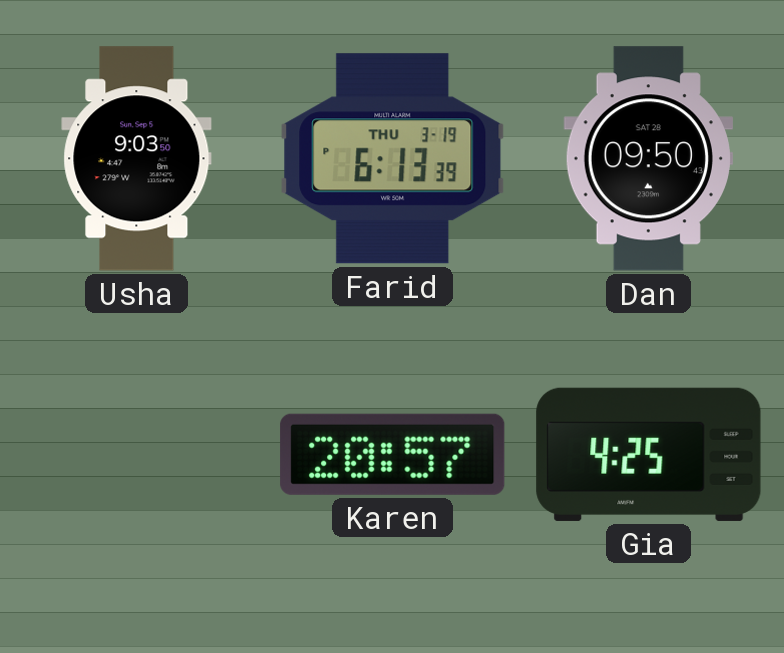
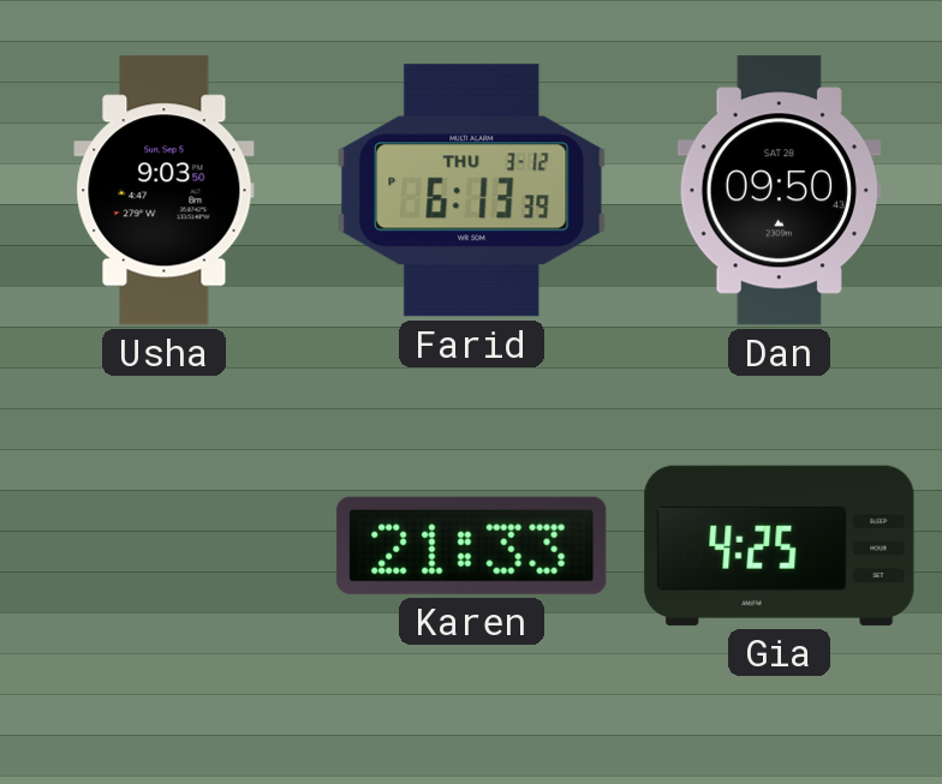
Farid date: THU 3-19 -> THU 3-12
Karen: 20:57 -> 21:33
